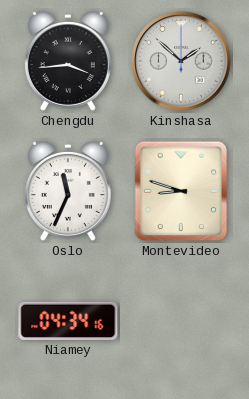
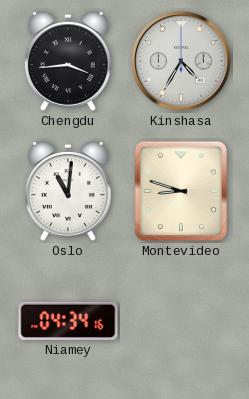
Kinshasa: 1:52 -> 4:35
Oslo: 11:34 -> 11:01
